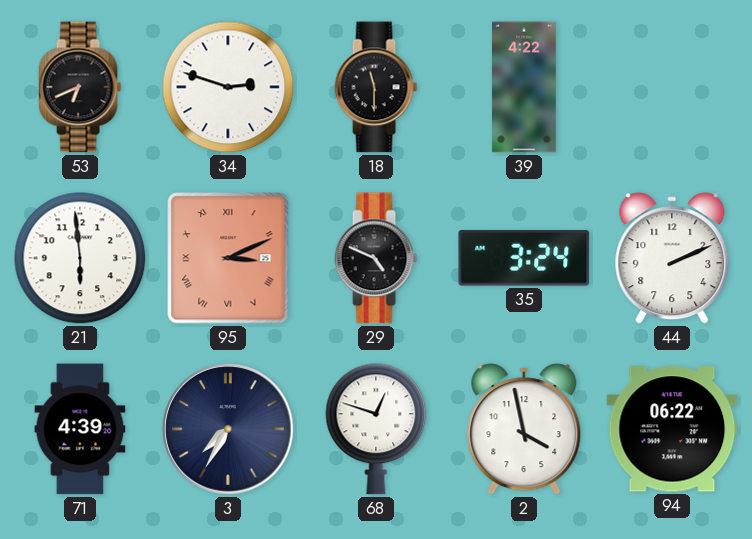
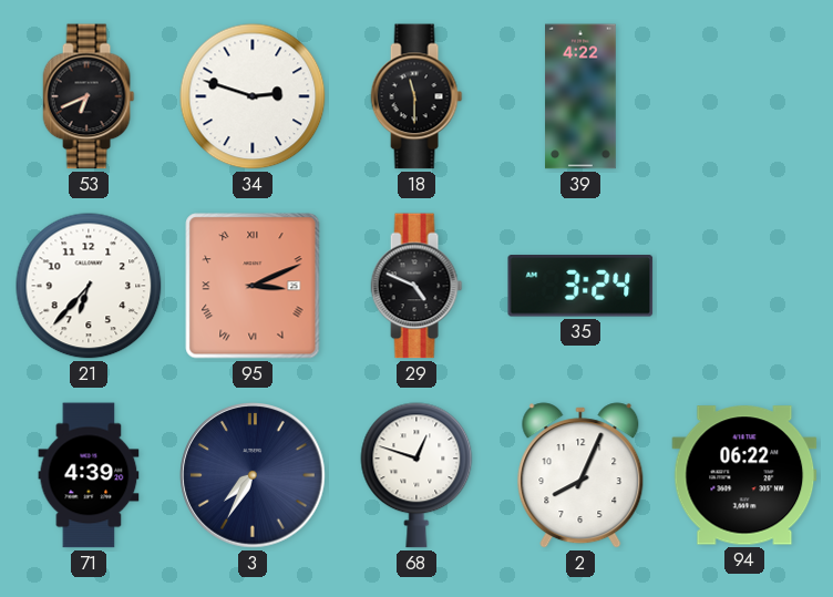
21: 5:59 -> 6:37
44: 2:11 -> none
2: 3:58 -> 8:04
